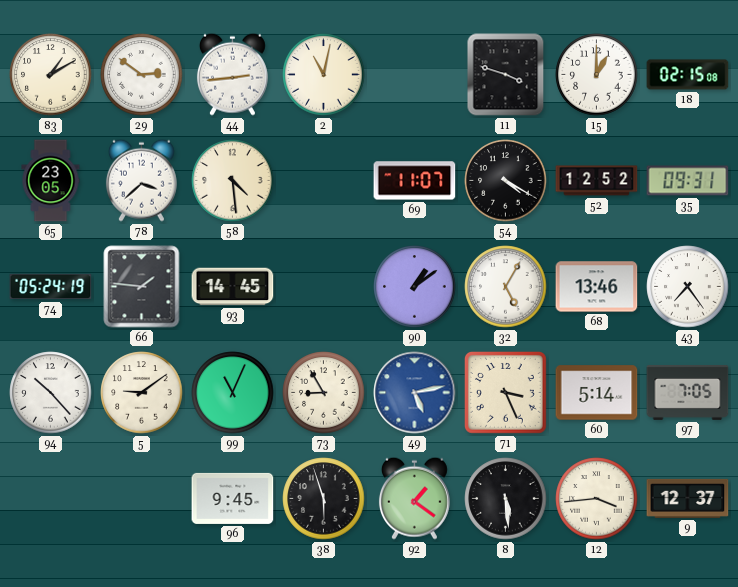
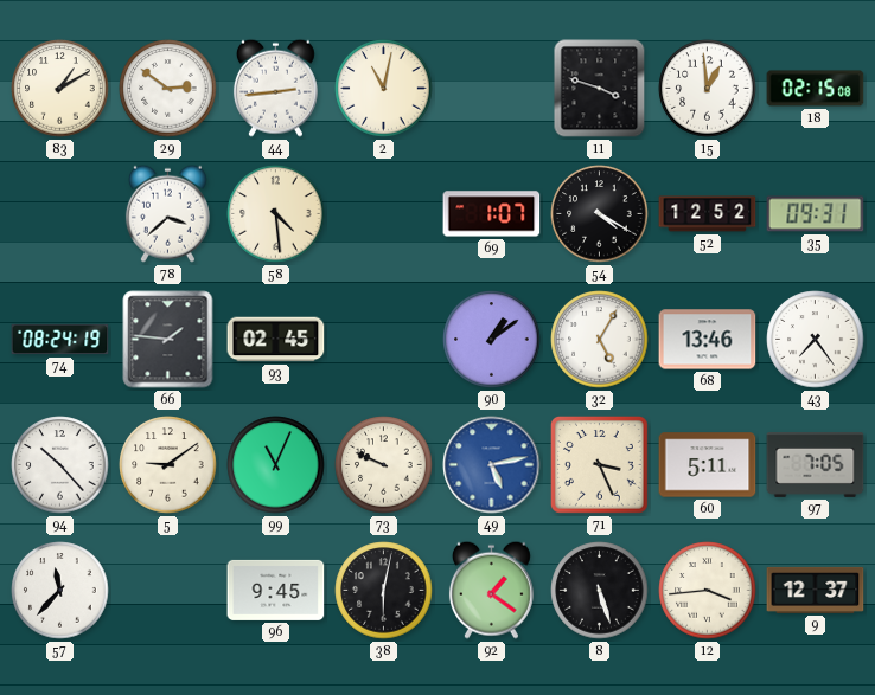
15: 1:00 -> 12:59
65: 23:05 -> none
69: 11:07 -> 1:07
74: 05:24 -> 08:24
93: 14:45 -> 02:45
73: 8:55 -> 9:49
60: 5:14 -> 5:11
57: none -> 11:37
38: 5:57 -> 6:02
8: 5:29 -> 5:27
